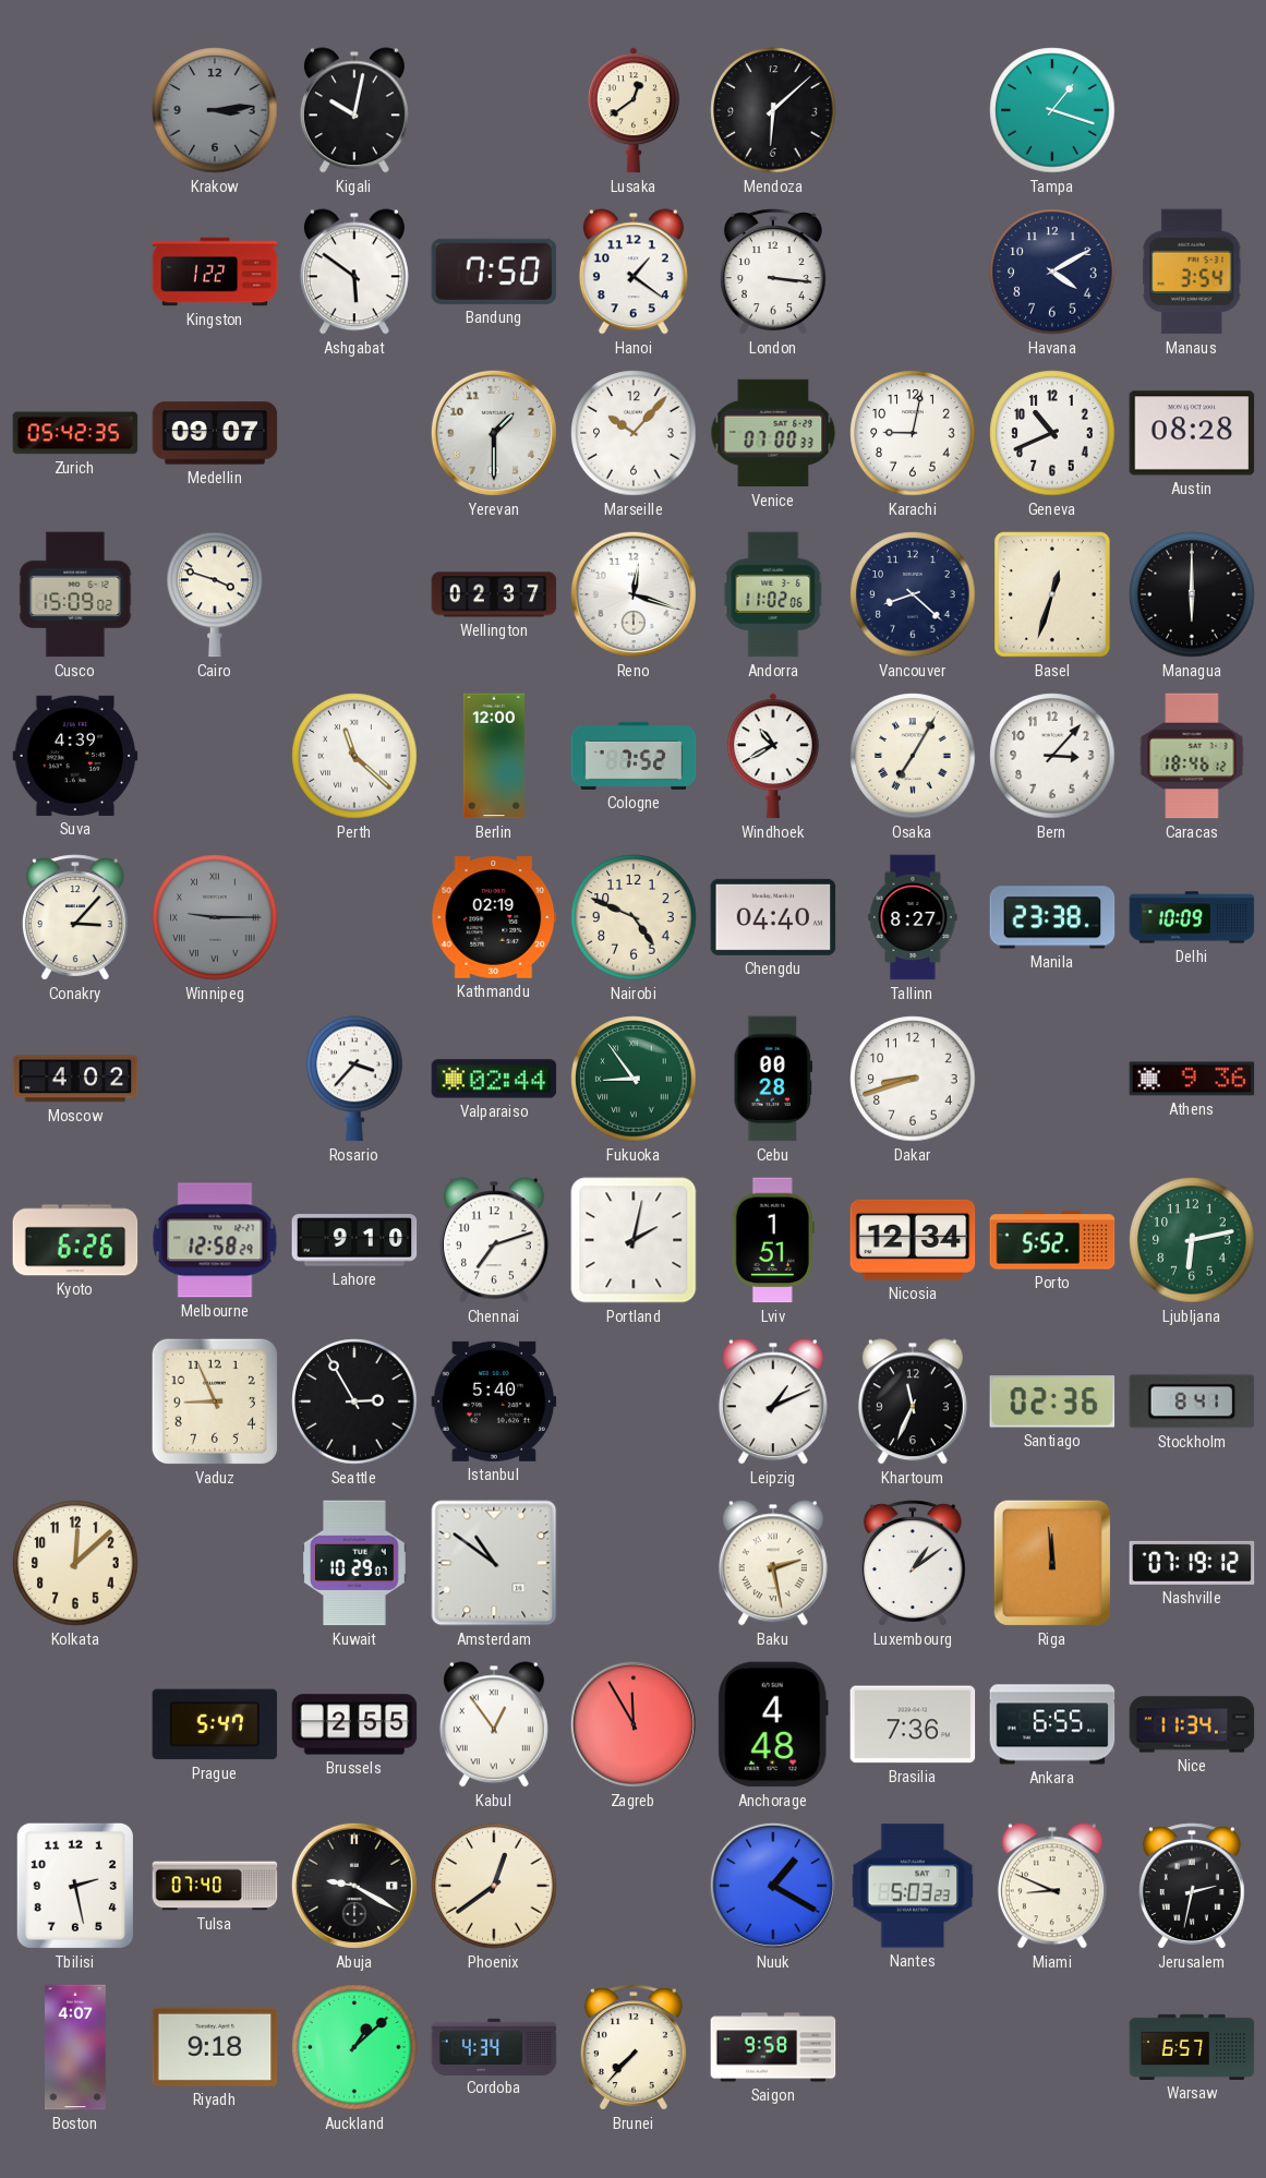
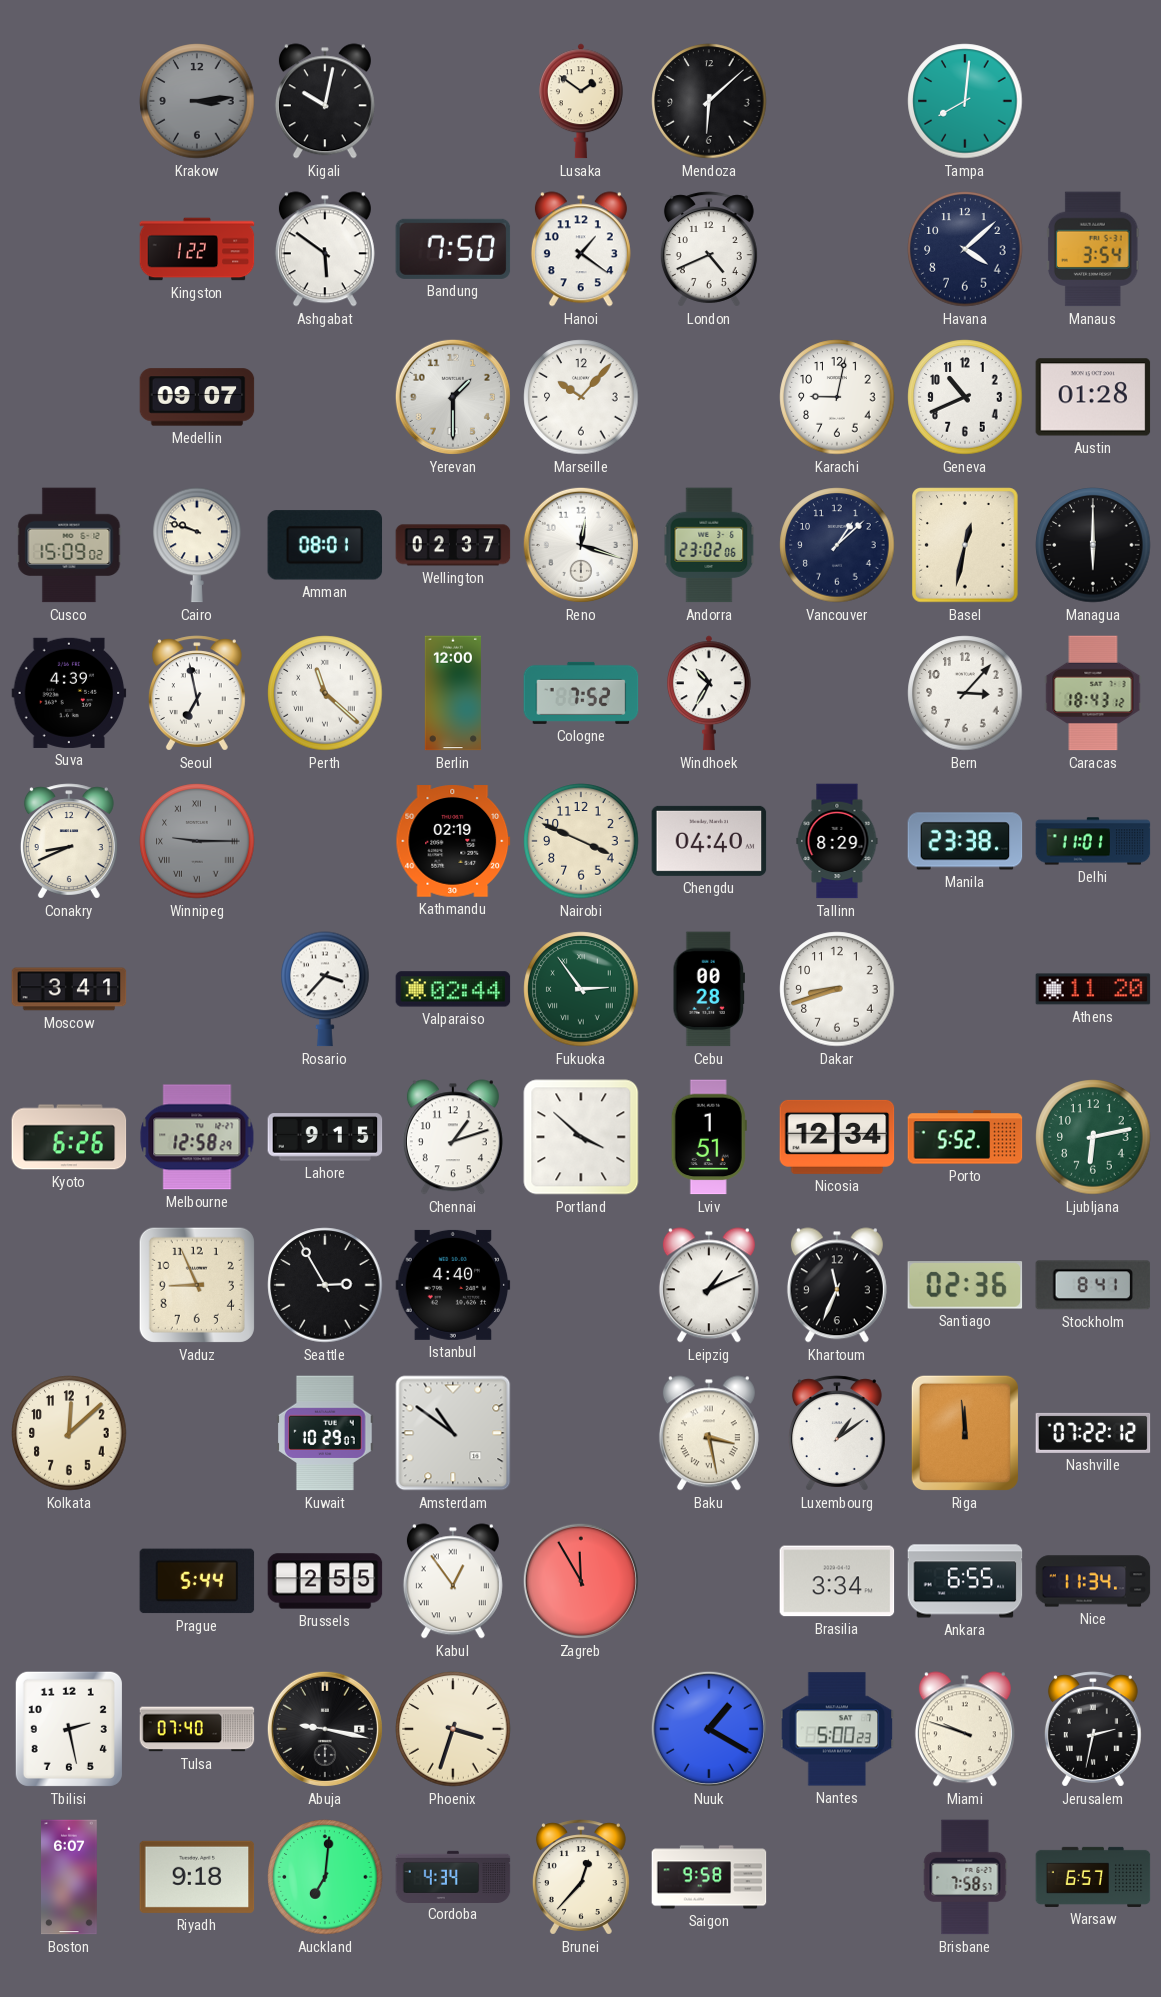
Lusaka: 12:39 -> 1:51
Tampa: 1:18 -> 8:01
London: 3:16 -> 4:41
Havana: 4:10 -> 4:08
Zurich: 05:42 -> none
Venice: 07:00 -> none
Austin: 08:28 -> 01:28
Cairo: 3:48 -> 9:48
Amman: none -> 08:01
Andorra: 11:02 -> 23:02
Vancouver: 8:22 -> 1:08
Basel: 12:33 -> 12:32
Seoul: none -> 6:58
Windhoek: 10:40 -> 10:35
Osaka: 7:05 -> none
Caracas: 18:46 -> 18:43
Conakry: 3:07 -> 8:41
Nairobi: 4:49 -> 3:49
Tallinn: 8:27 -> 8:29
Delhi: 10:09 -> 11:01
Moscow: 4:02 -> 3:41
Fukuoka: 8:54 -> 2:54
Athens: 9:36 -> 11:20
Lahore: 9:10 -> 9:15
Chennai: 7:12 -> 1:12
Portland: 2:02 -> 3:52
Istanbul: 5:40 -> 4:40
Baku: 2:28 -> 3:28
Nashville: 07:19 -> 07:22
Prague: 5:47 -> 5:44
Anchorage: 4:48 -> none
Brasilia: 7:36 -> 3:34
Abuja: 9:20 -> 9:17
Phoenix: 12:39 -> 3:33
Nantes: 5:03 -> 5:00
Miami: 8:49 -> 9:48
Boston: 4:07 -> 6:07
Auckland: 1:08 -> 7:01
Brunei: 7:37 -> 12:37
Brisbane: none -> 7:58
